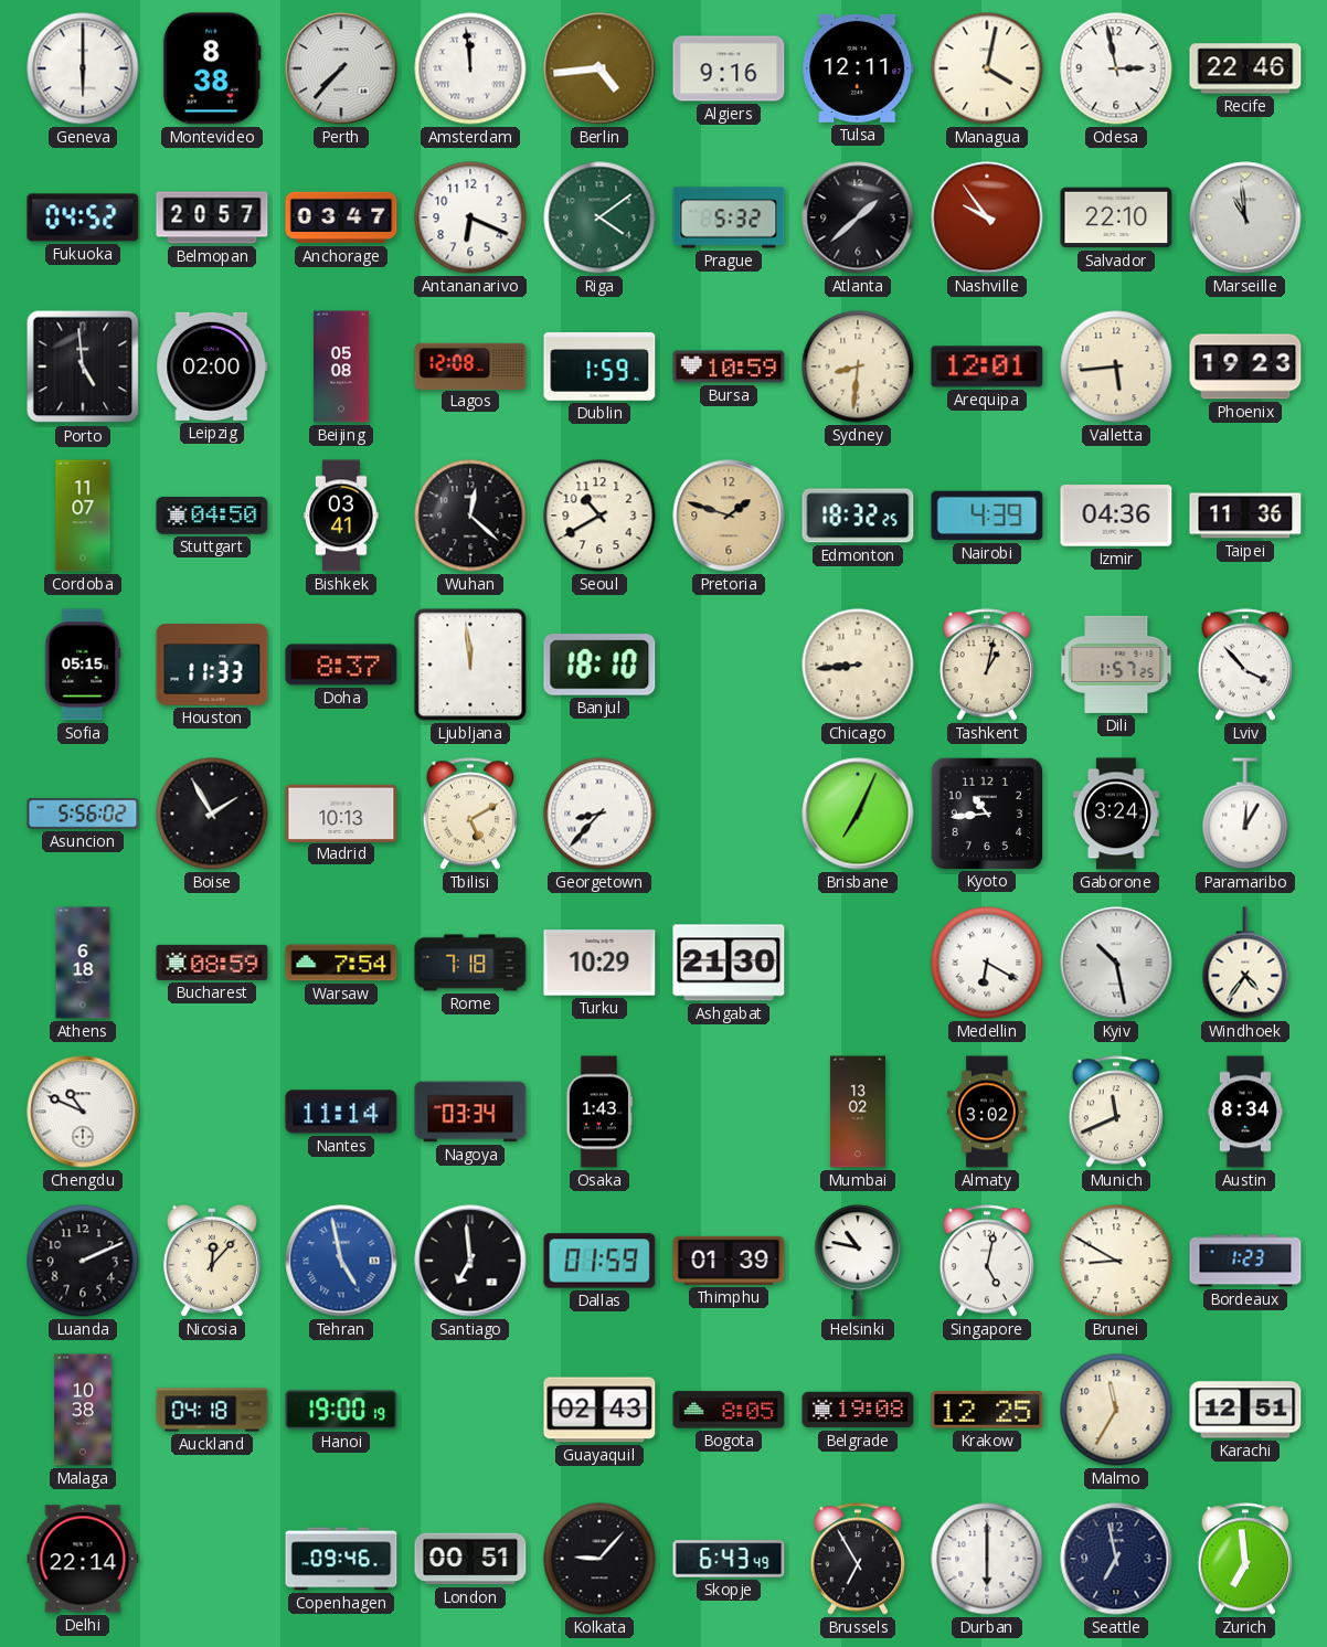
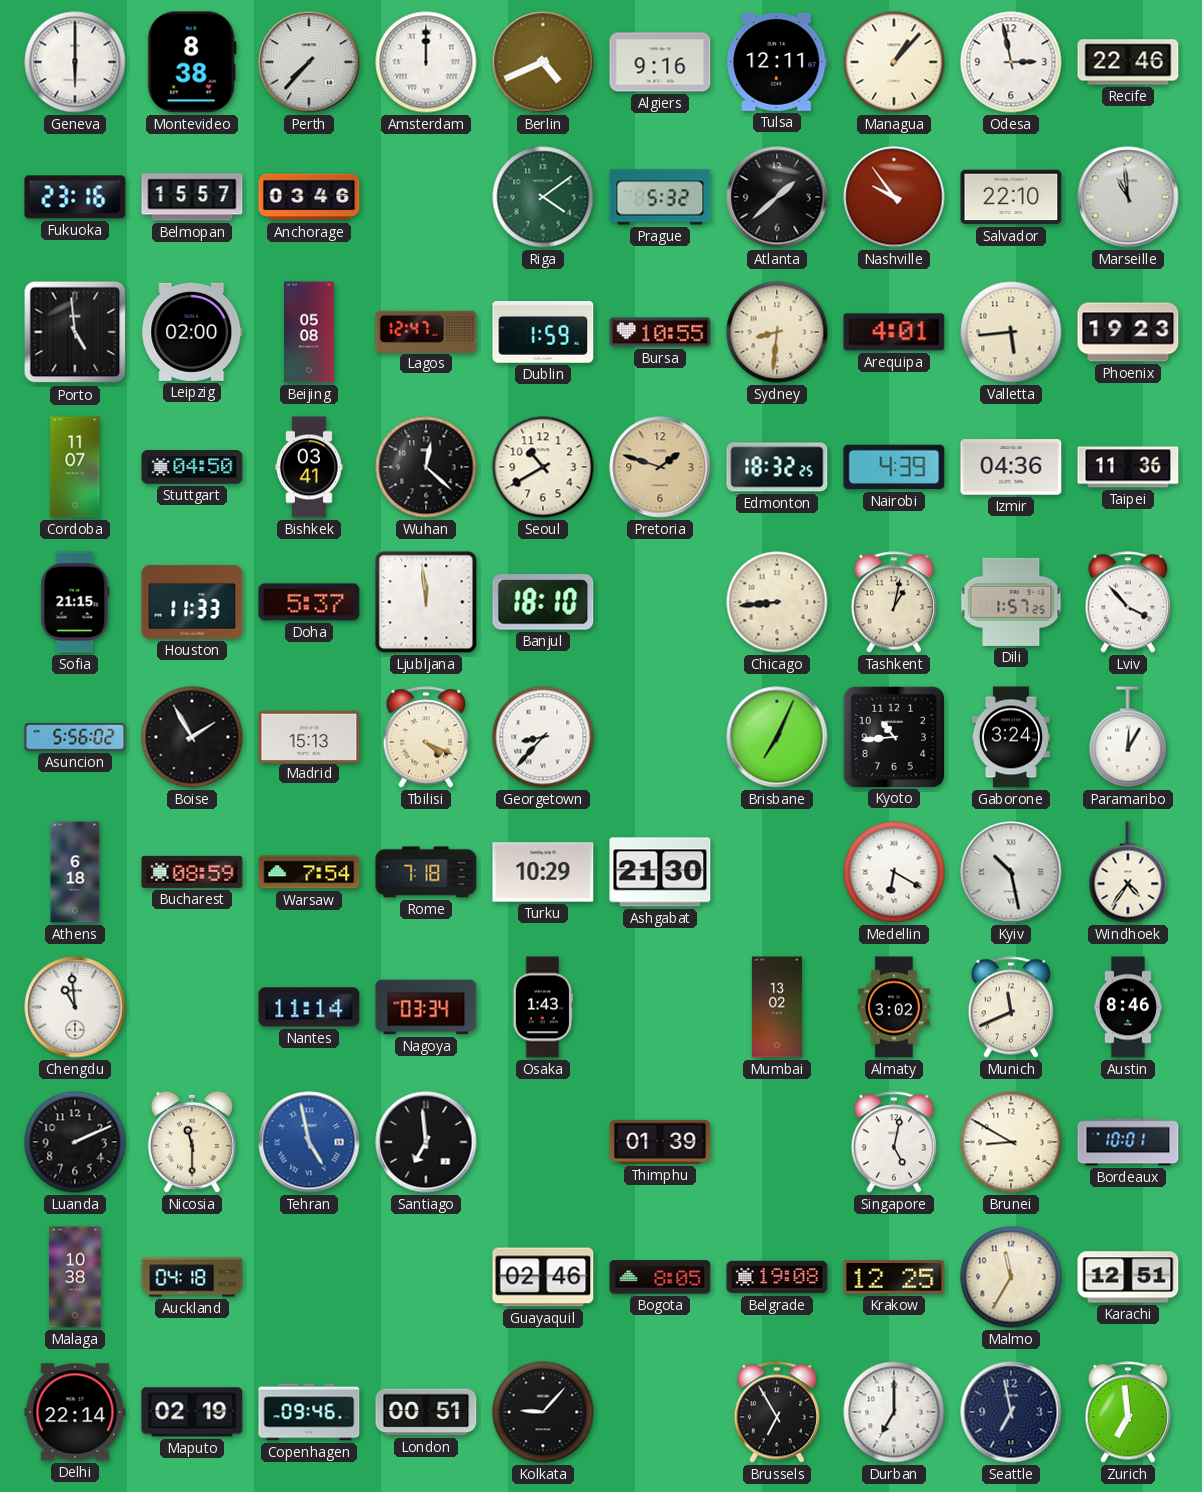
Amsterdam: 11:59 -> 12:00
Berlin: 4:44 -> 4:41
Managua: 4:02 -> 1:07
Fukuoka: 04:52 -> 23:16
Belmopan: 20:57 -> 15:57
Anchorage: 03:47 -> 03:46
Antananarivo: 6:19 -> none
Lagos: 12:08 -> 12:47
Bursa: 10:59 -> 10:55
Arequipa: 12:01 -> 4:01
Sofia: 05:15 -> 21:15
Doha: 8:37 -> 5:37
Madrid: 10:13 -> 15:13
Tbilisi: 5:10 -> 4:19
Chengdu: 10:49 -> 10:59
Austin: 8:34 -> 8:46
Nicosia: 12:07 -> 11:30
Dallas: 01:59 -> none
Helsinki: 10:47 -> none
Bordeaux: 1:23 -> 10:01
Hanoi: 19:00 -> none
Guayaquil: 02:43 -> 02:46
Maputo: none -> 02:19
Skopje: 6:43 -> none
Durban: 6:00 -> 7:00
